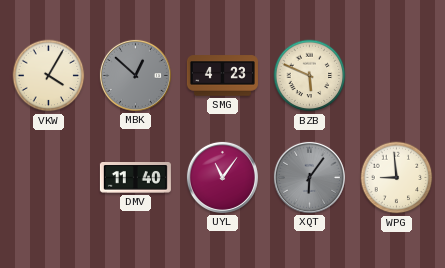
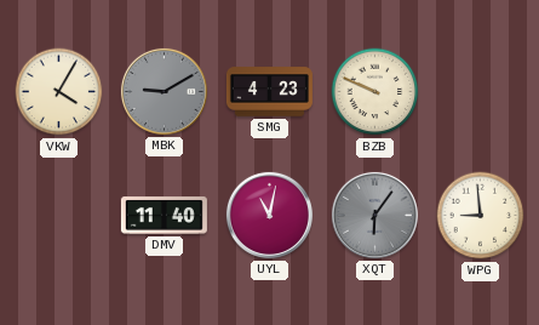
MBK: 12:52 -> 9:10
BZB: 5:49 -> 9:49
UYL: 11:06 -> 11:02
